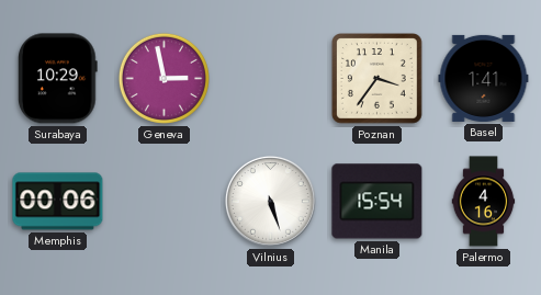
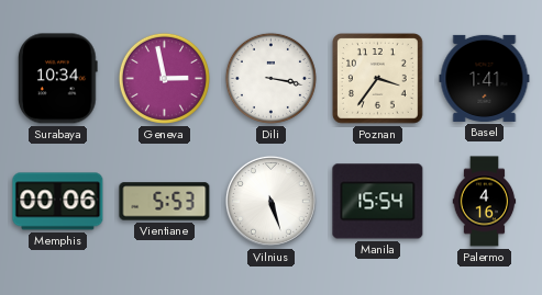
Surabaya: 10:29 -> 10:34
Dili: none -> 3:17
Vientiane: none -> 5:53
